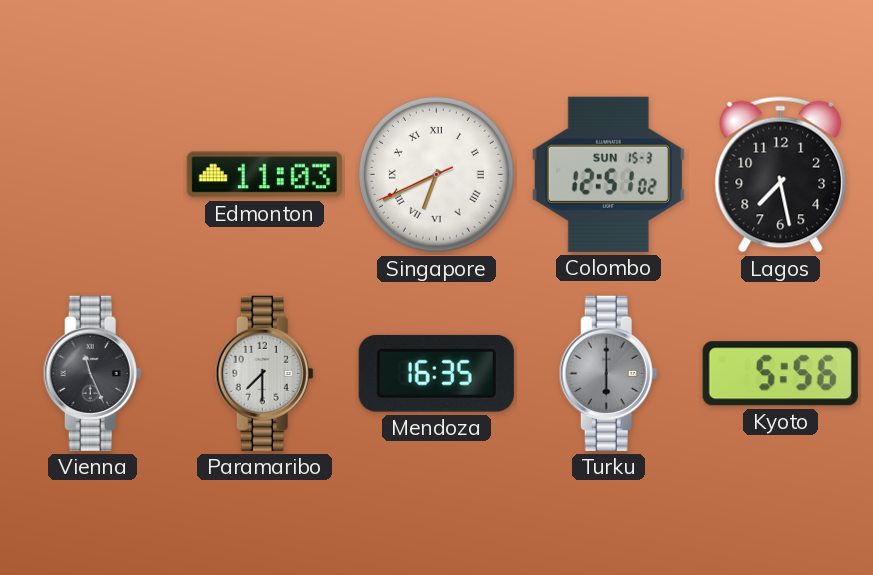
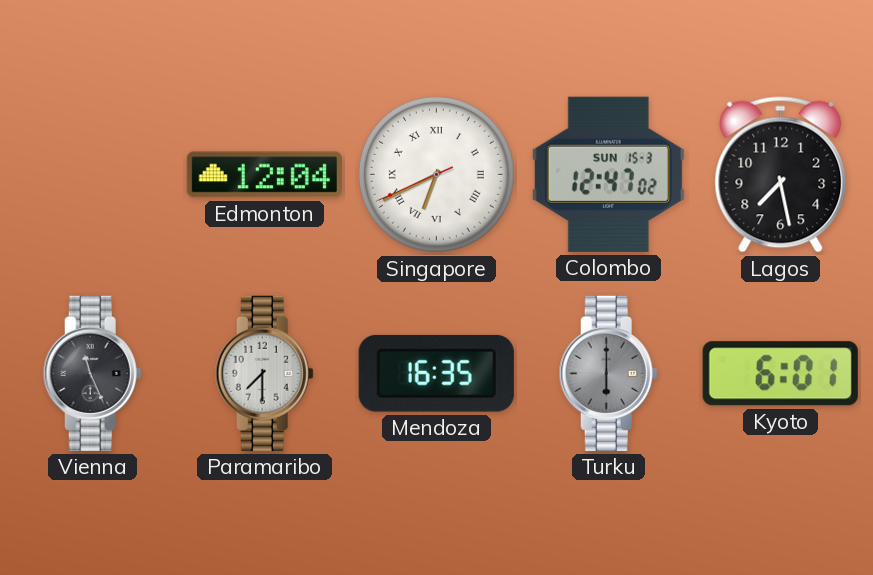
Edmonton: 11:03 -> 12:04
Colombo: 12:51 -> 12:47
Kyoto: 5:56 -> 6:01
